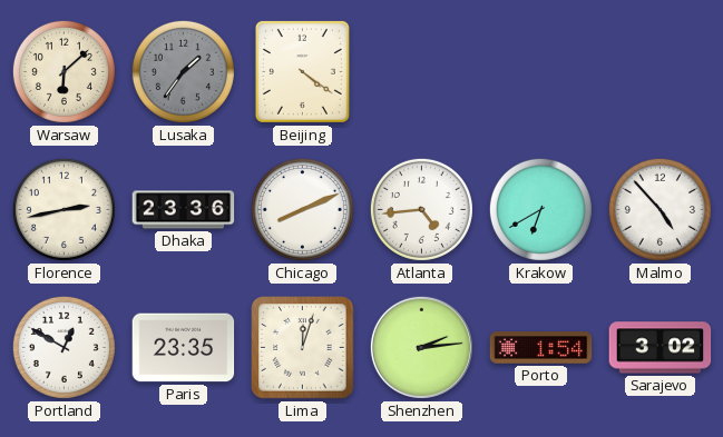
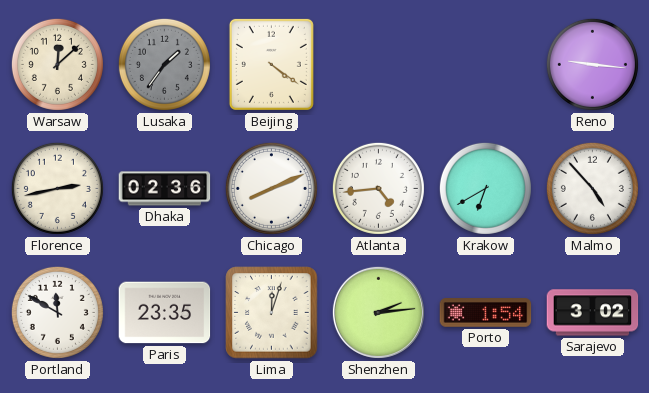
Warsaw: 6:08 -> 12:08
Reno: none -> 9:16
Dhaka: 23:36 -> 02:36
Portland: 12:50 -> 11:50
